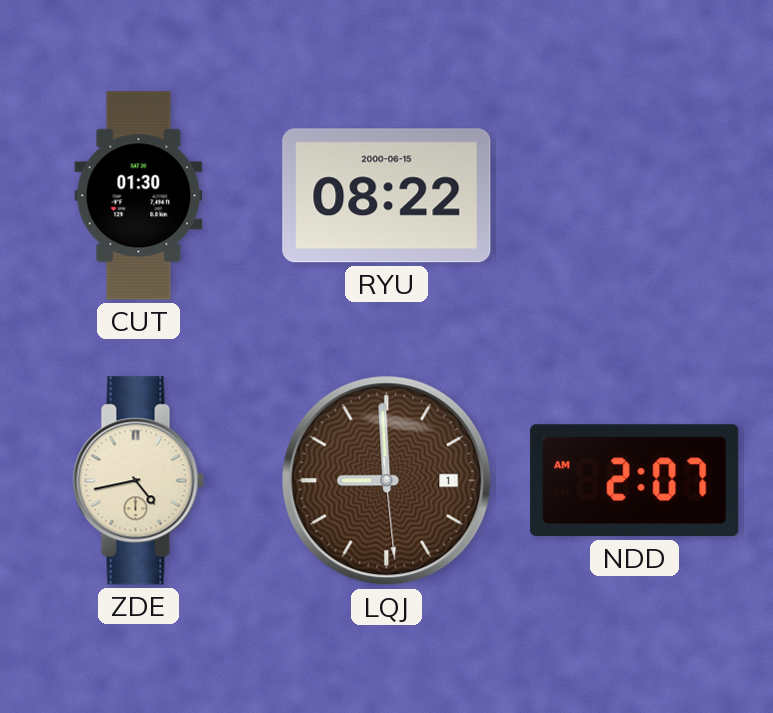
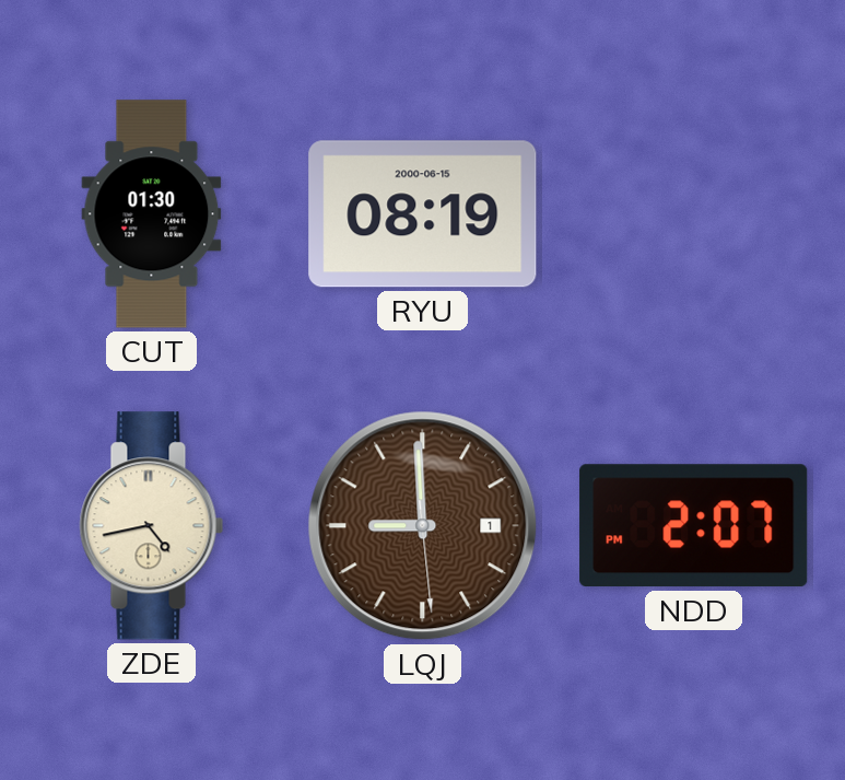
RYU: 08:22 -> 08:19
NDD: 2:07 AM -> 2:07 PM
